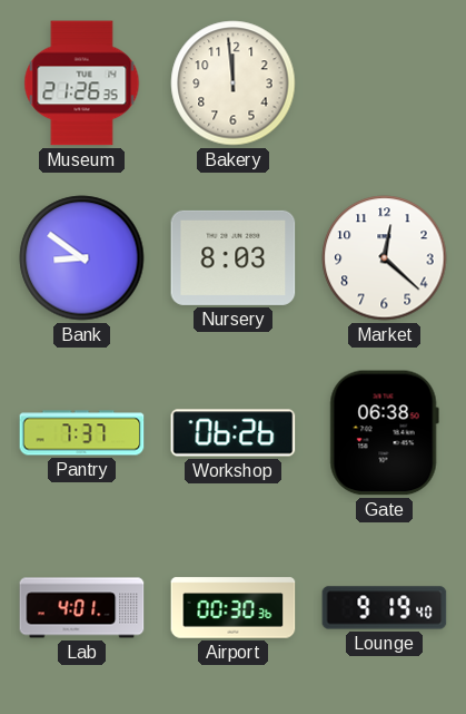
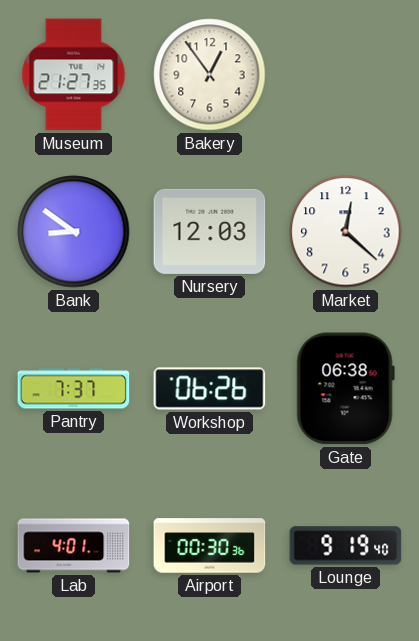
Museum: 21:26 -> 21:27
Bakery: 11:59 -> 12:54
Nursery: 8:03 -> 12:03
